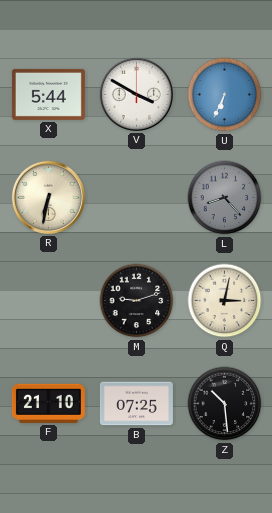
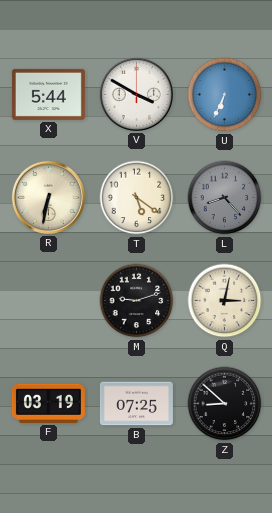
T: none -> 5:21
F: 21:10 -> 03:19
Z: 10:29 -> 8:52
